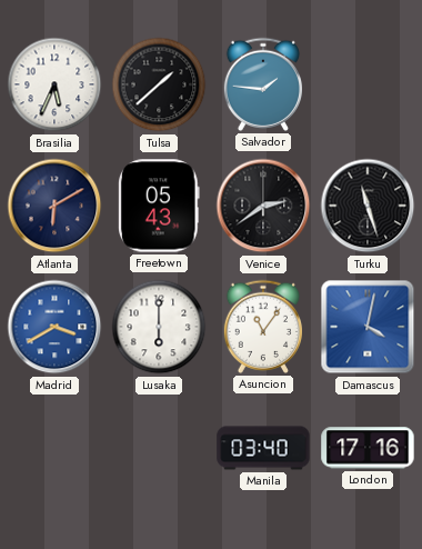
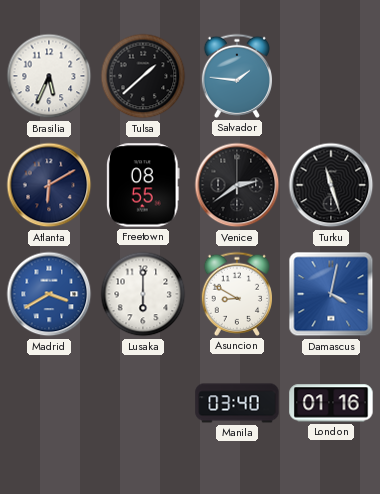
Freetown: 05:43 -> 08:55
Asuncion: 11:06 -> 8:50
London: 17:16 -> 01:16
